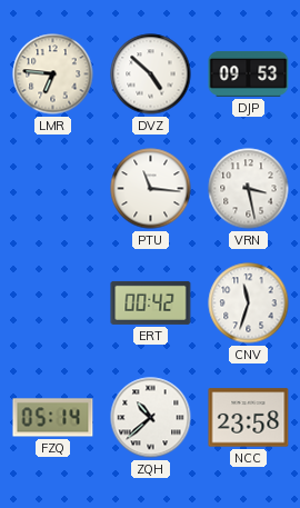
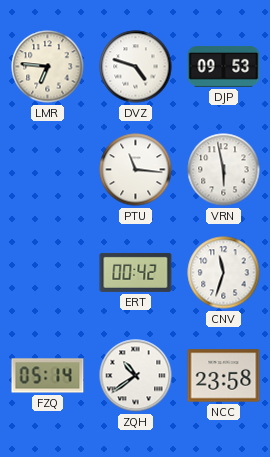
DVZ: 4:52 -> 4:48
VRN: 3:28 -> 5:58
ZQH: 10:38 -> 10:39
